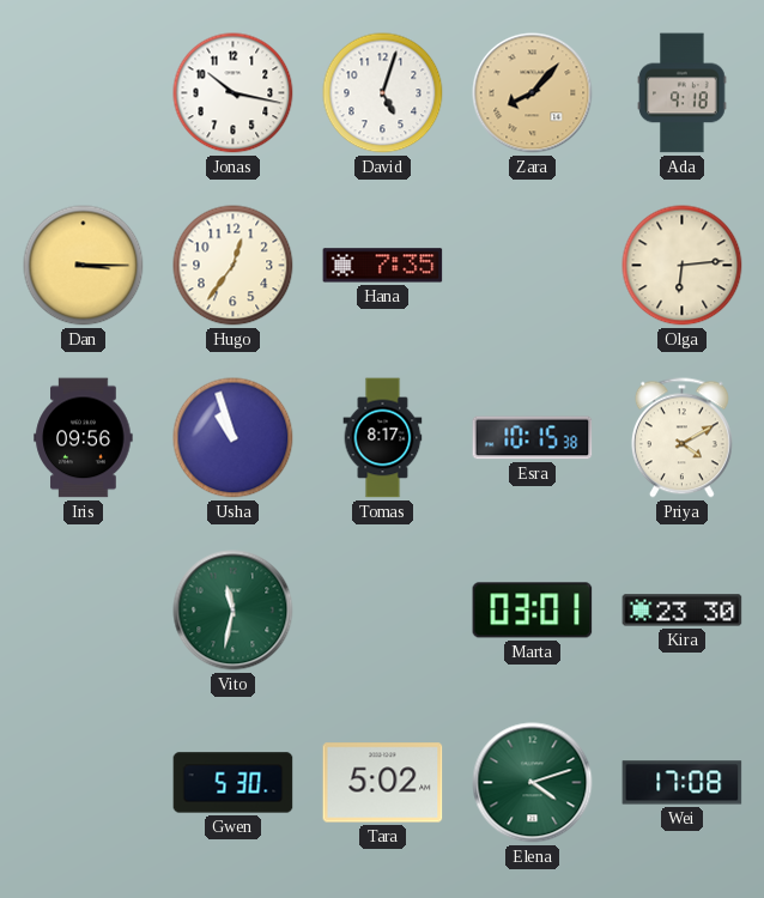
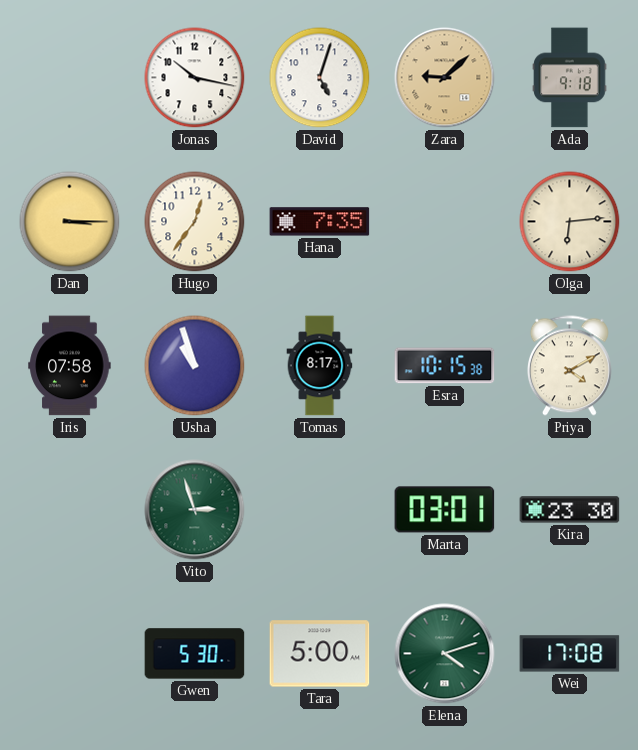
Zara: 8:07 -> 9:08
Iris: 09:56 -> 07:58
Vito: 11:32 -> 2:57
Tara: 5:02 -> 5:00
